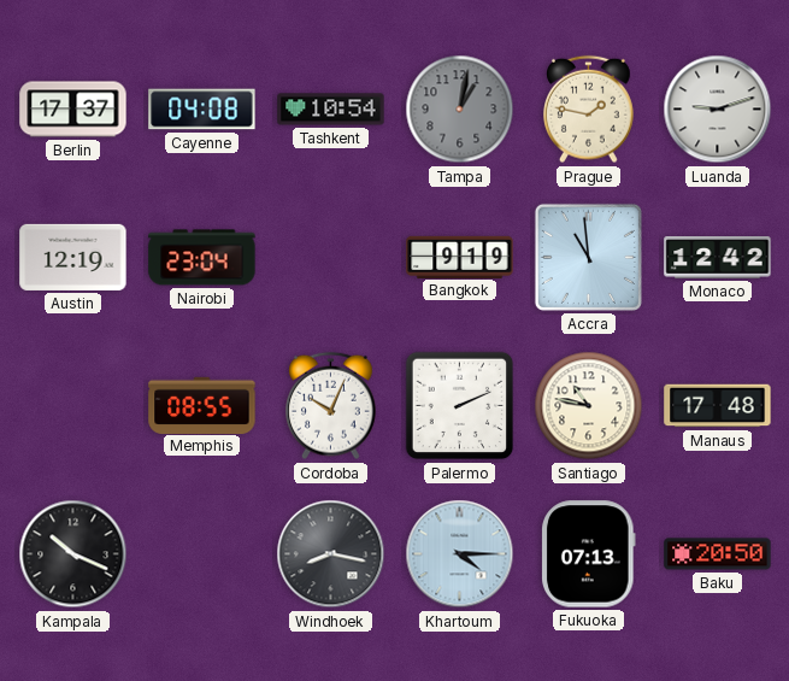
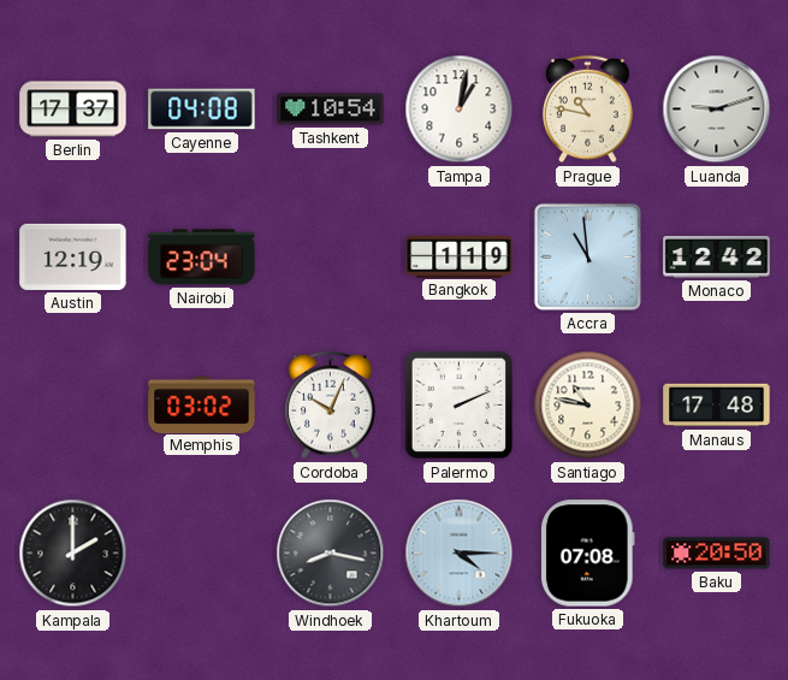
Tampa dial: grey -> white
Prague: 1:47 -> 10:47
Bangkok: 9:19 -> 1:19
Memphis: 08:55 -> 03:02
Kampala: 10:19 -> 2:00
Fukuoka: 07:13 -> 07:08
